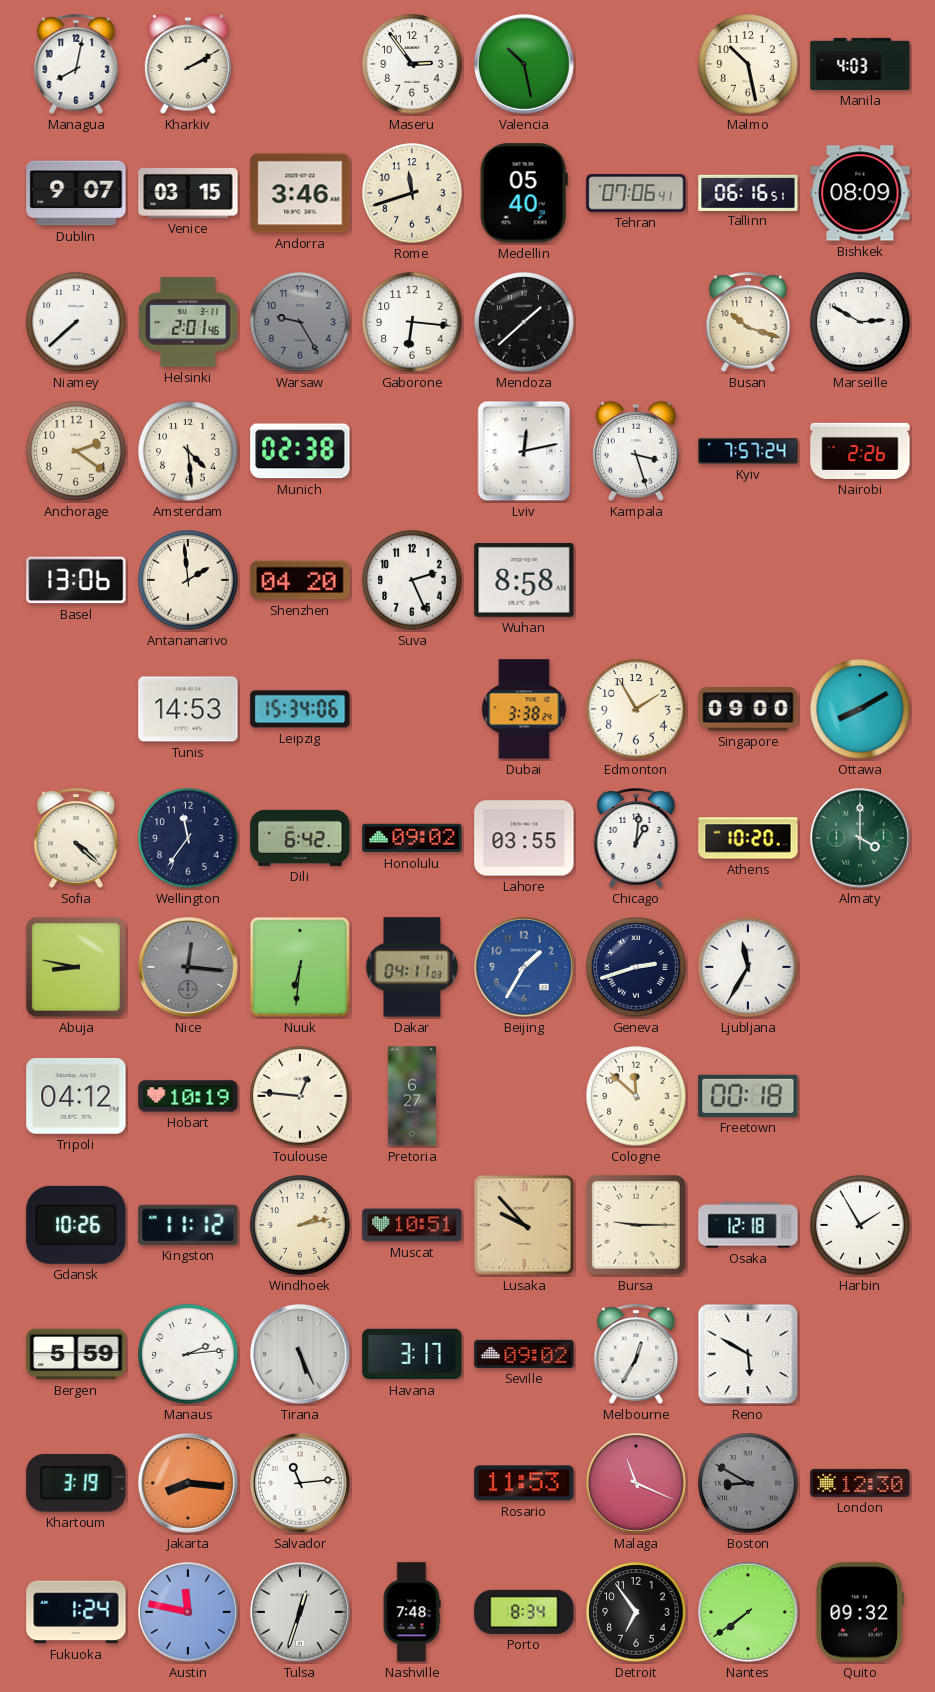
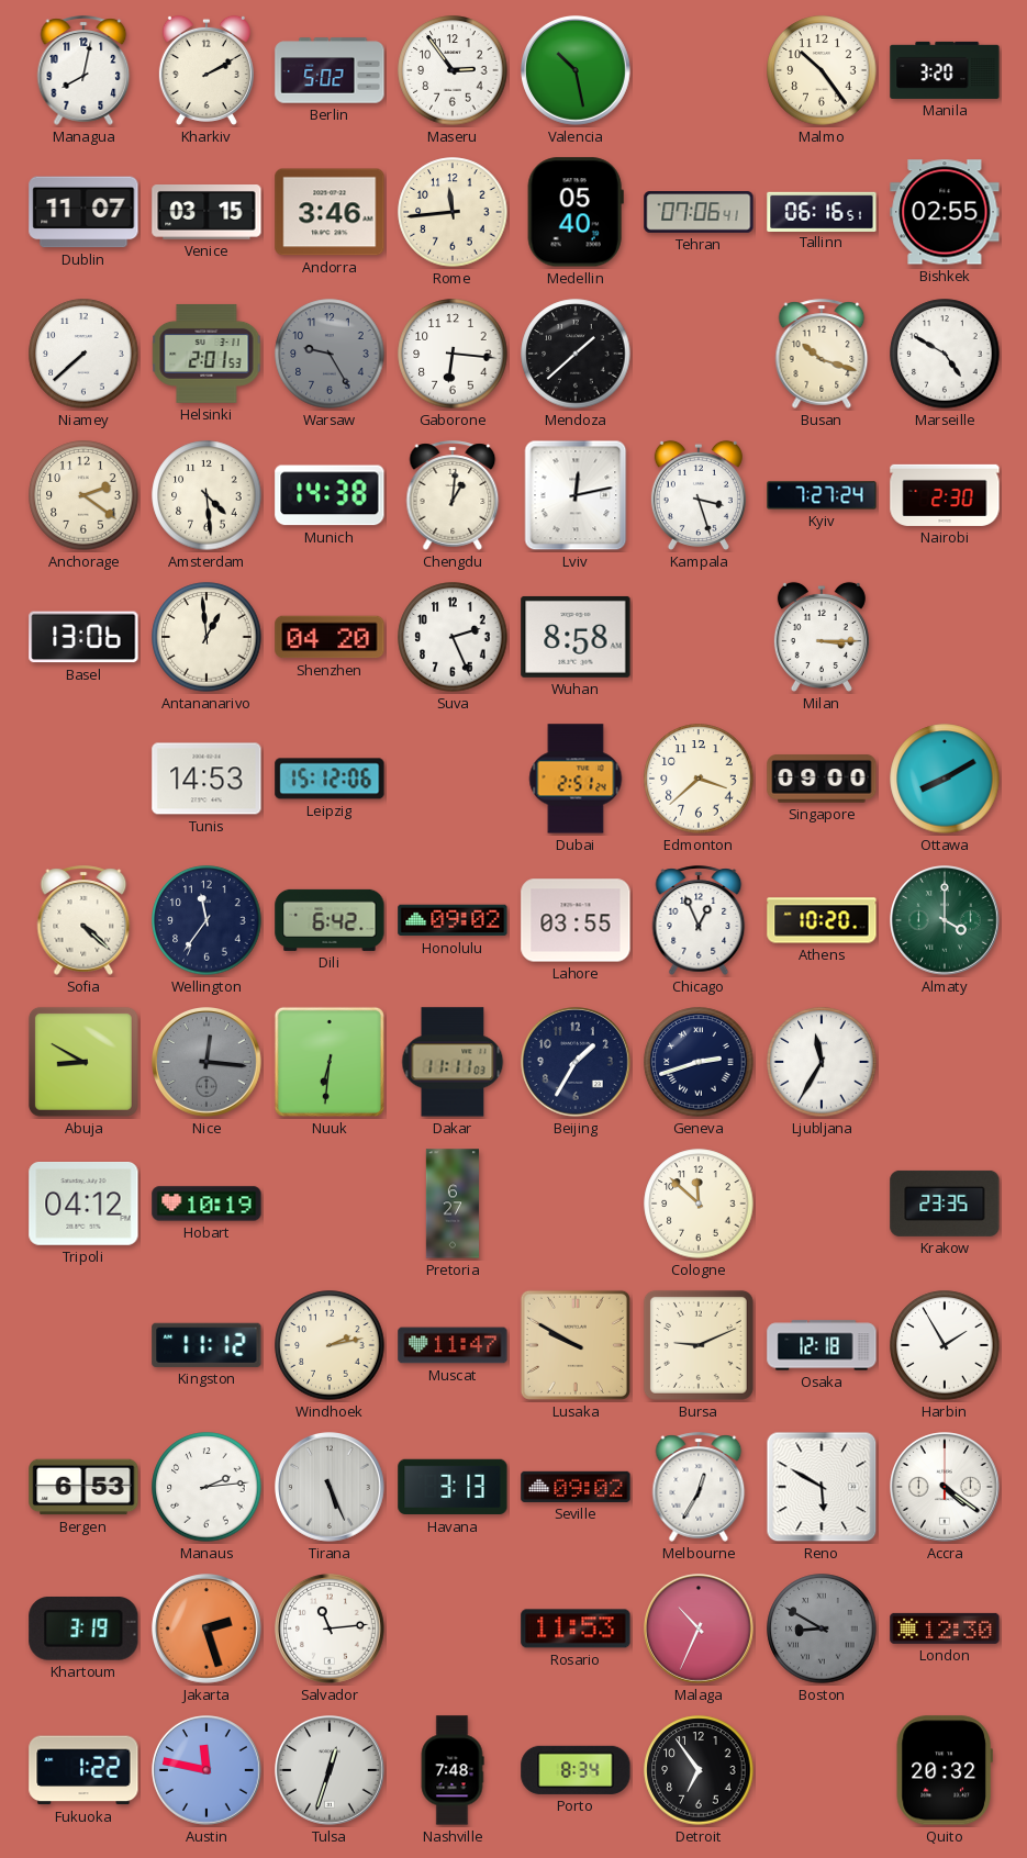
Berlin: none -> 5:02
Malmo: 10:28 -> 10:24
Manila: 4:03 -> 3:20
Dublin: 9:07 -> 11:07
Rome: 11:42 -> 11:44
Bishkek: 08:09 -> 02:55
Helsinki: 2:01:46 -> 2:01:53
Marseille: 2:50 -> 4:50
Munich: 02:38 -> 14:38
Chengdu: none -> 1:01
Kyiv: 7:57 -> 7:27
Nairobi: 2:26 -> 2:30
Antananarivo: 1:59 -> 12:59
Milan: none -> 3:15
Leipzig: 15:34 -> 15:12
Dubai: 3:38 -> 2:51
Edmonton: 1:55 -> 3:38
Chicago: 1:01 -> 12:56
Abuja: 8:47 -> 8:50
Dakar: 04:11 -> 11:11
Beijing dial: blue -> navy
Toulouse: 12:46 -> none
Freetown: 00:18 -> none
Krakow: none -> 23:35
Gdansk: 10:26 -> none
Muscat: 10:51 -> 11:47
Lusaka: 9:53 -> 9:50
Bursa: 9:15 -> 9:11
Bergen: 5:59 -> 6:53
Havana: 3:17 -> 3:13
Accra: none -> 4:21
Jakarta: 8:16 -> 2:27
Malaga: 11:19 -> 10:34
Fukuoka: 1:24 -> 1:22
Nantes: 7:39 -> none
Quito: 09:32 -> 20:32
